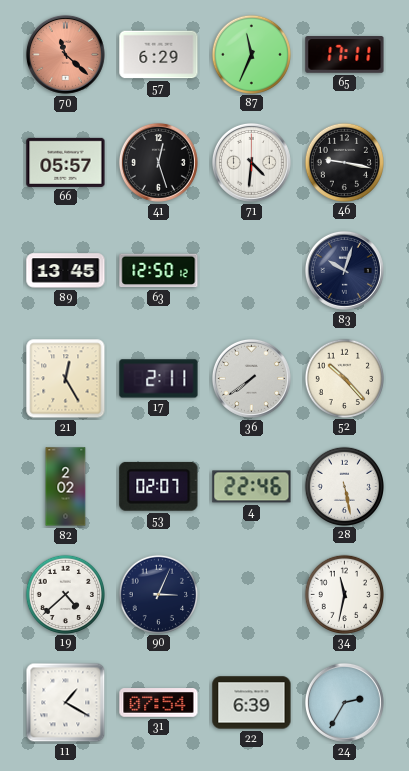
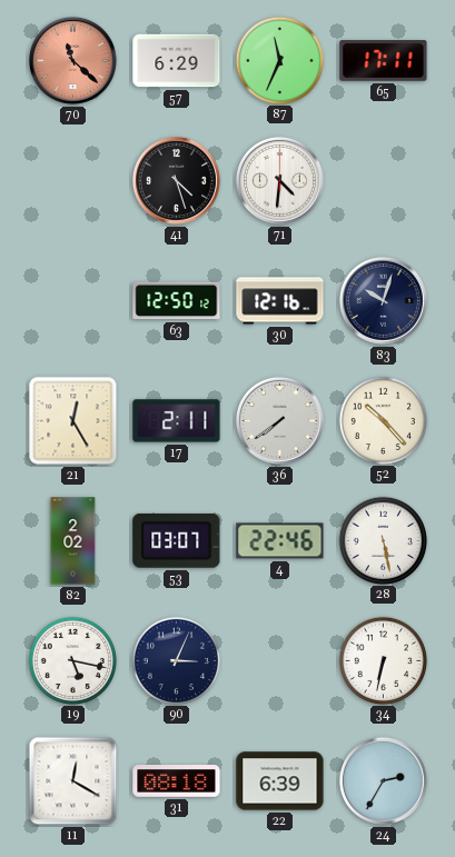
66: 05:57 -> none
41: 12:27 -> 4:27
46: 9:17 -> none
89: 13:45 -> none
30: none -> 12:16
53: 02:07 -> 03:07
19: 4:38 -> 5:17
34: 11:32 -> 6:32
11: 1:20 -> 12:20
31: 07:54 -> 08:18
